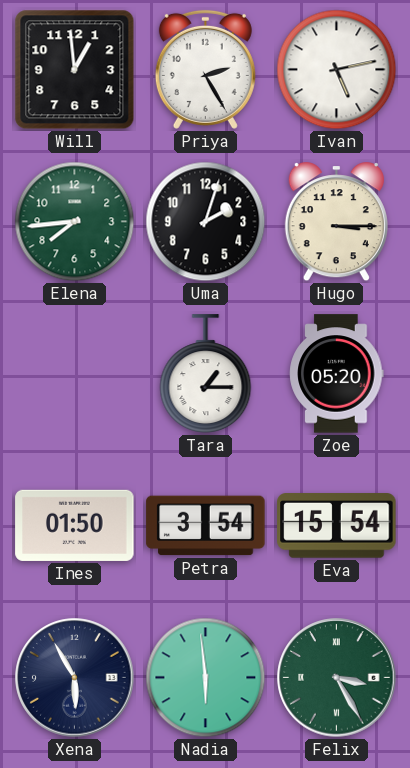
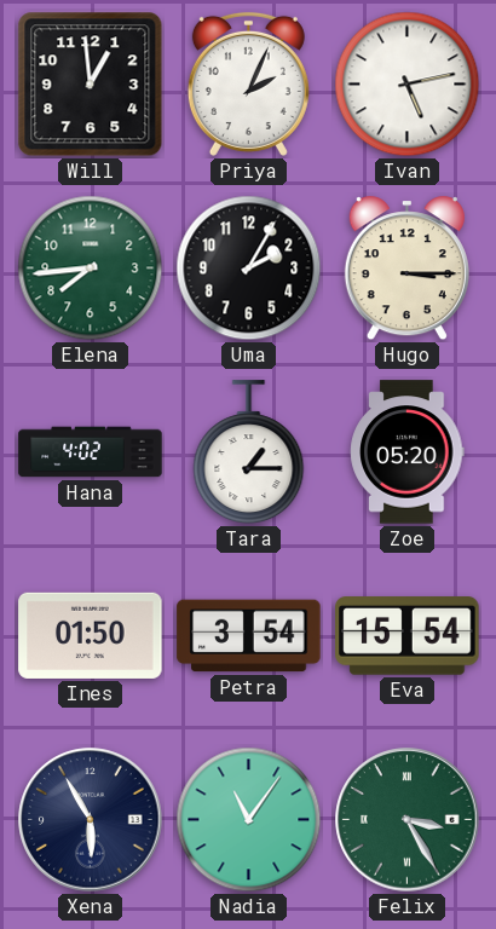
Priya: 2:25 -> 2:04
Uma: 2:03 -> 2:05
Hana: none -> 4:02
Nadia: 5:59 -> 11:06
